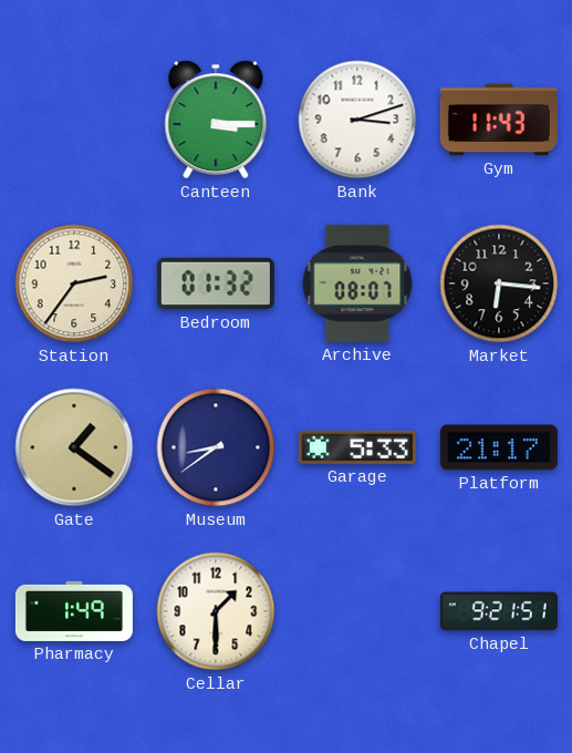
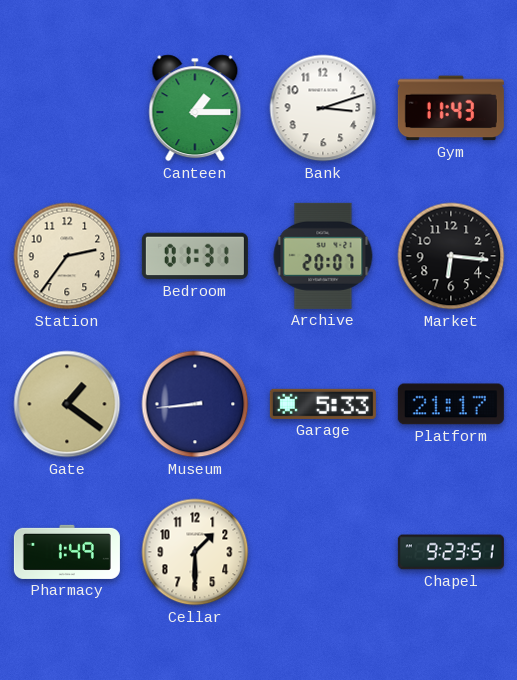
Canteen: 3:15 -> 1:15
Bedroom: 01:32 -> 01:31
Archive: 08:07 -> 20:07
Museum: 8:39 -> 8:44
Chapel: 9:21 -> 9:23
